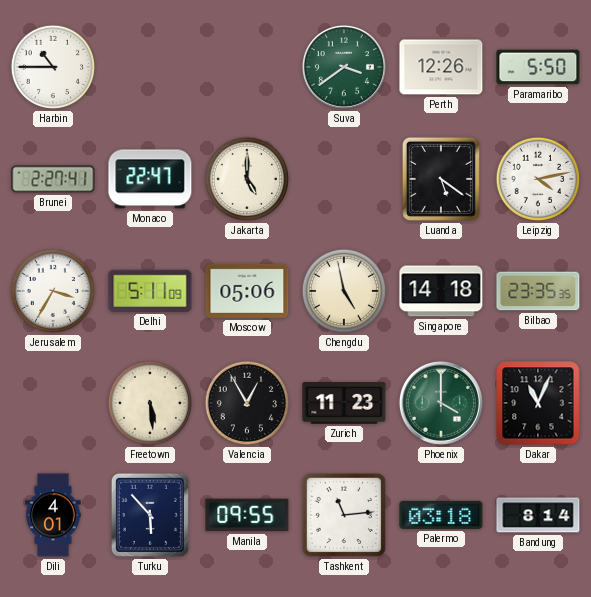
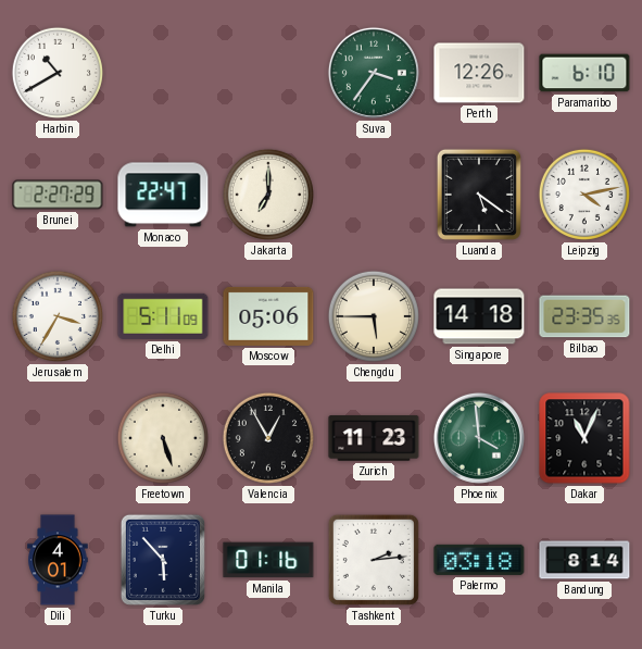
Harbin: 10:45 -> 10:40
Suva: 3:39 -> 3:36
Paramaribo: 5:50 -> 6:10
Brunei: 2:27:41 -> 2:27:29
Jakarta: 5:00 -> 7:00
Chengdu: 4:58 -> 5:45
Freetown: 5:29 -> 5:27
Phoenix: 4:00 -> 3:59
Manila: 09:55 -> 01:16
Tashkent: 11:14 -> 2:14
